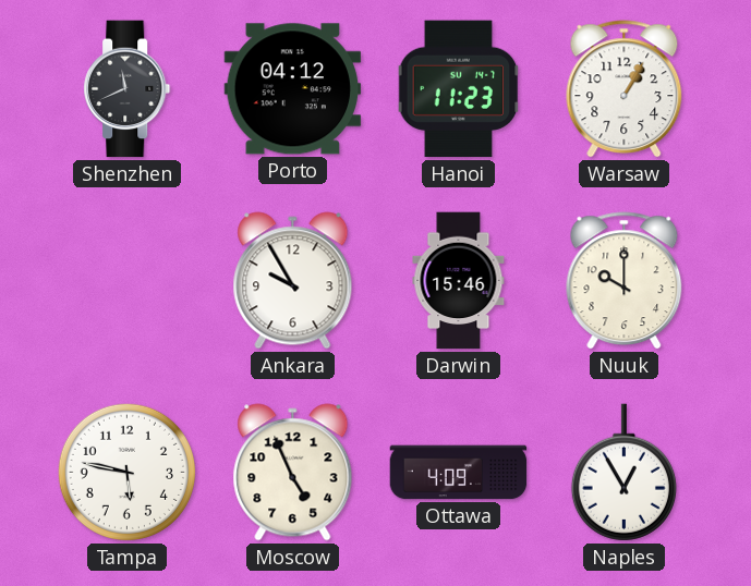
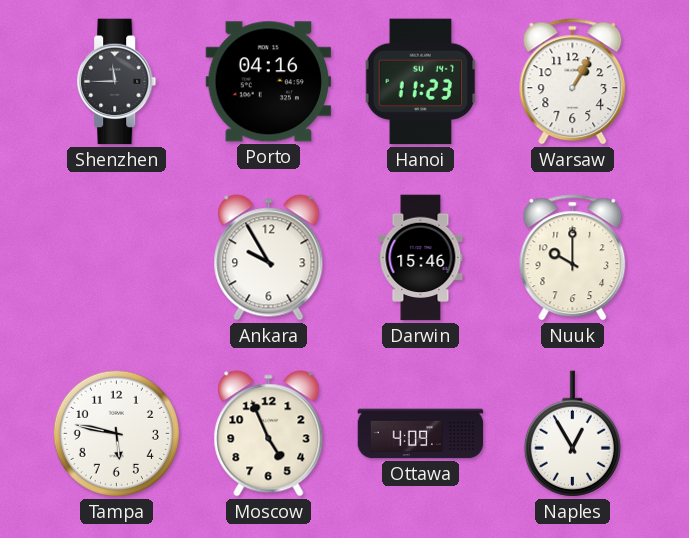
Shenzhen: 11:41 -> 11:45
Porto: 04:12 -> 04:16
